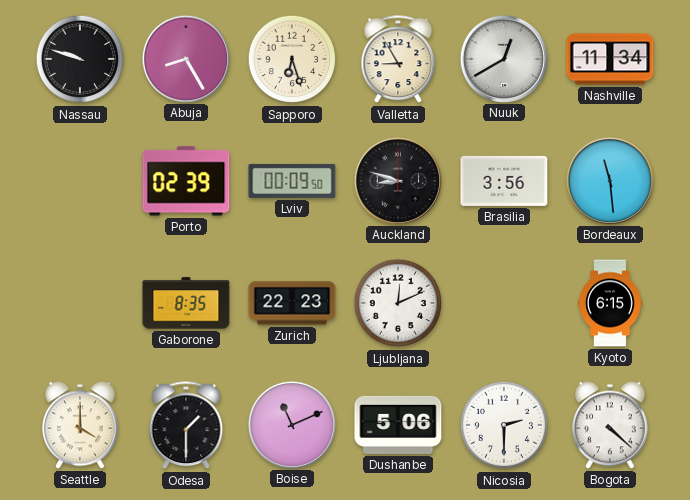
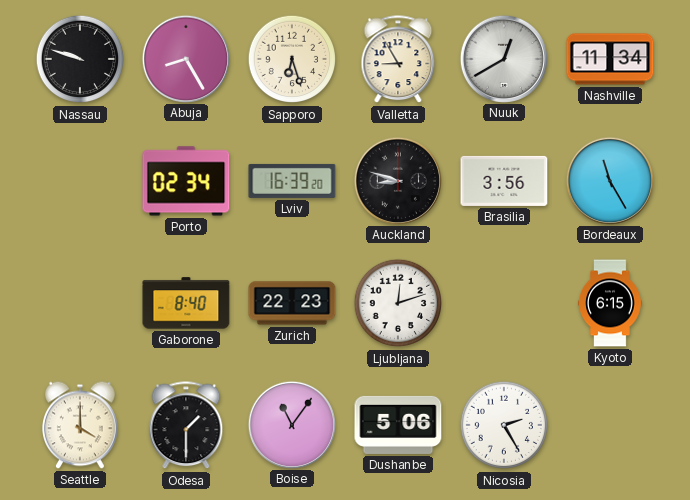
Porto: 02:39 -> 02:34
Lviv: 00:09 -> 16:39
Bordeaux: 11:29 -> 11:25
Gaborone: 8:35 -> 8:40
Ljubljana: 12:11 -> 12:12
Boise: 11:11 -> 11:06
Nicosia: 2:30 -> 2:25
Bogota: 4:22 -> none
